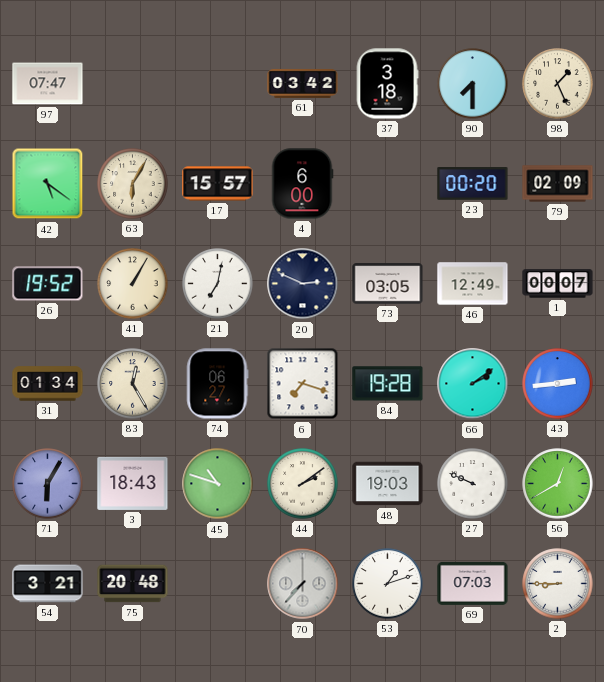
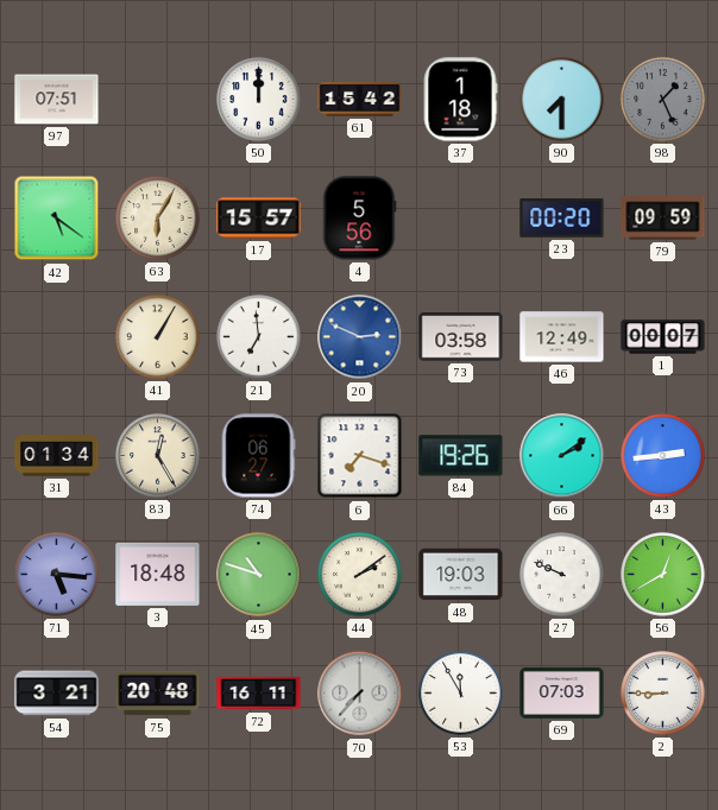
97: 07:47 -> 07:51
50: none -> 12:00
61: 03:42 -> 15:42
37: 3:18 -> 1:18
98 dial: cream -> grey
4: 6:00 -> 5:56
79: 02:09 -> 09:59
26: 19:52 -> none
21: 7:02 -> 6:59
20 dial: navy -> blue
73: 03:05 -> 03:58
84: 19:28 -> 19:26
71: 6:05 -> 5:16
3: 18:43 -> 18:48
72: none -> 16:11
53: 1:12 -> 11:55
